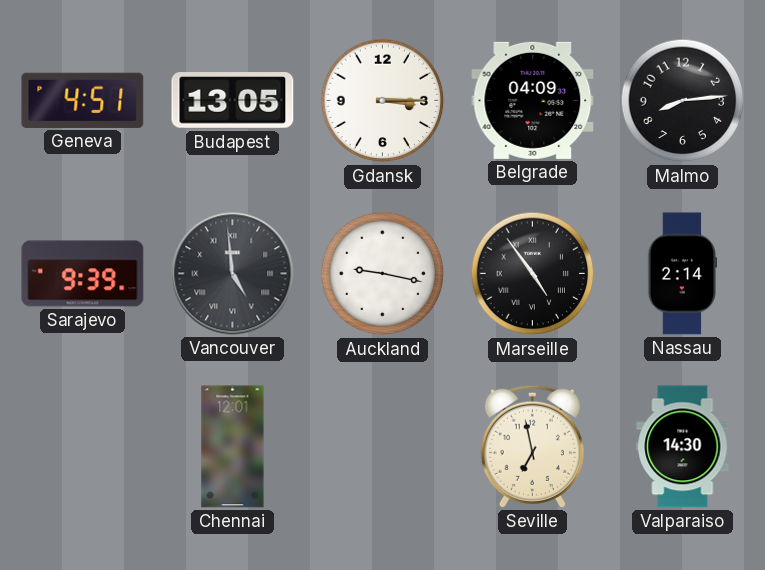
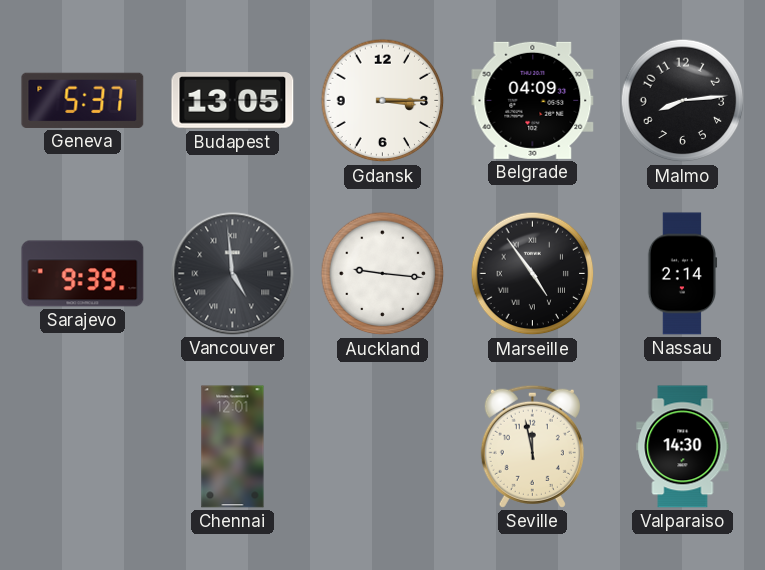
Geneva: 4:51 -> 5:37
Auckland: 9:17 -> 9:16
Seville: 6:58 -> 11:58
